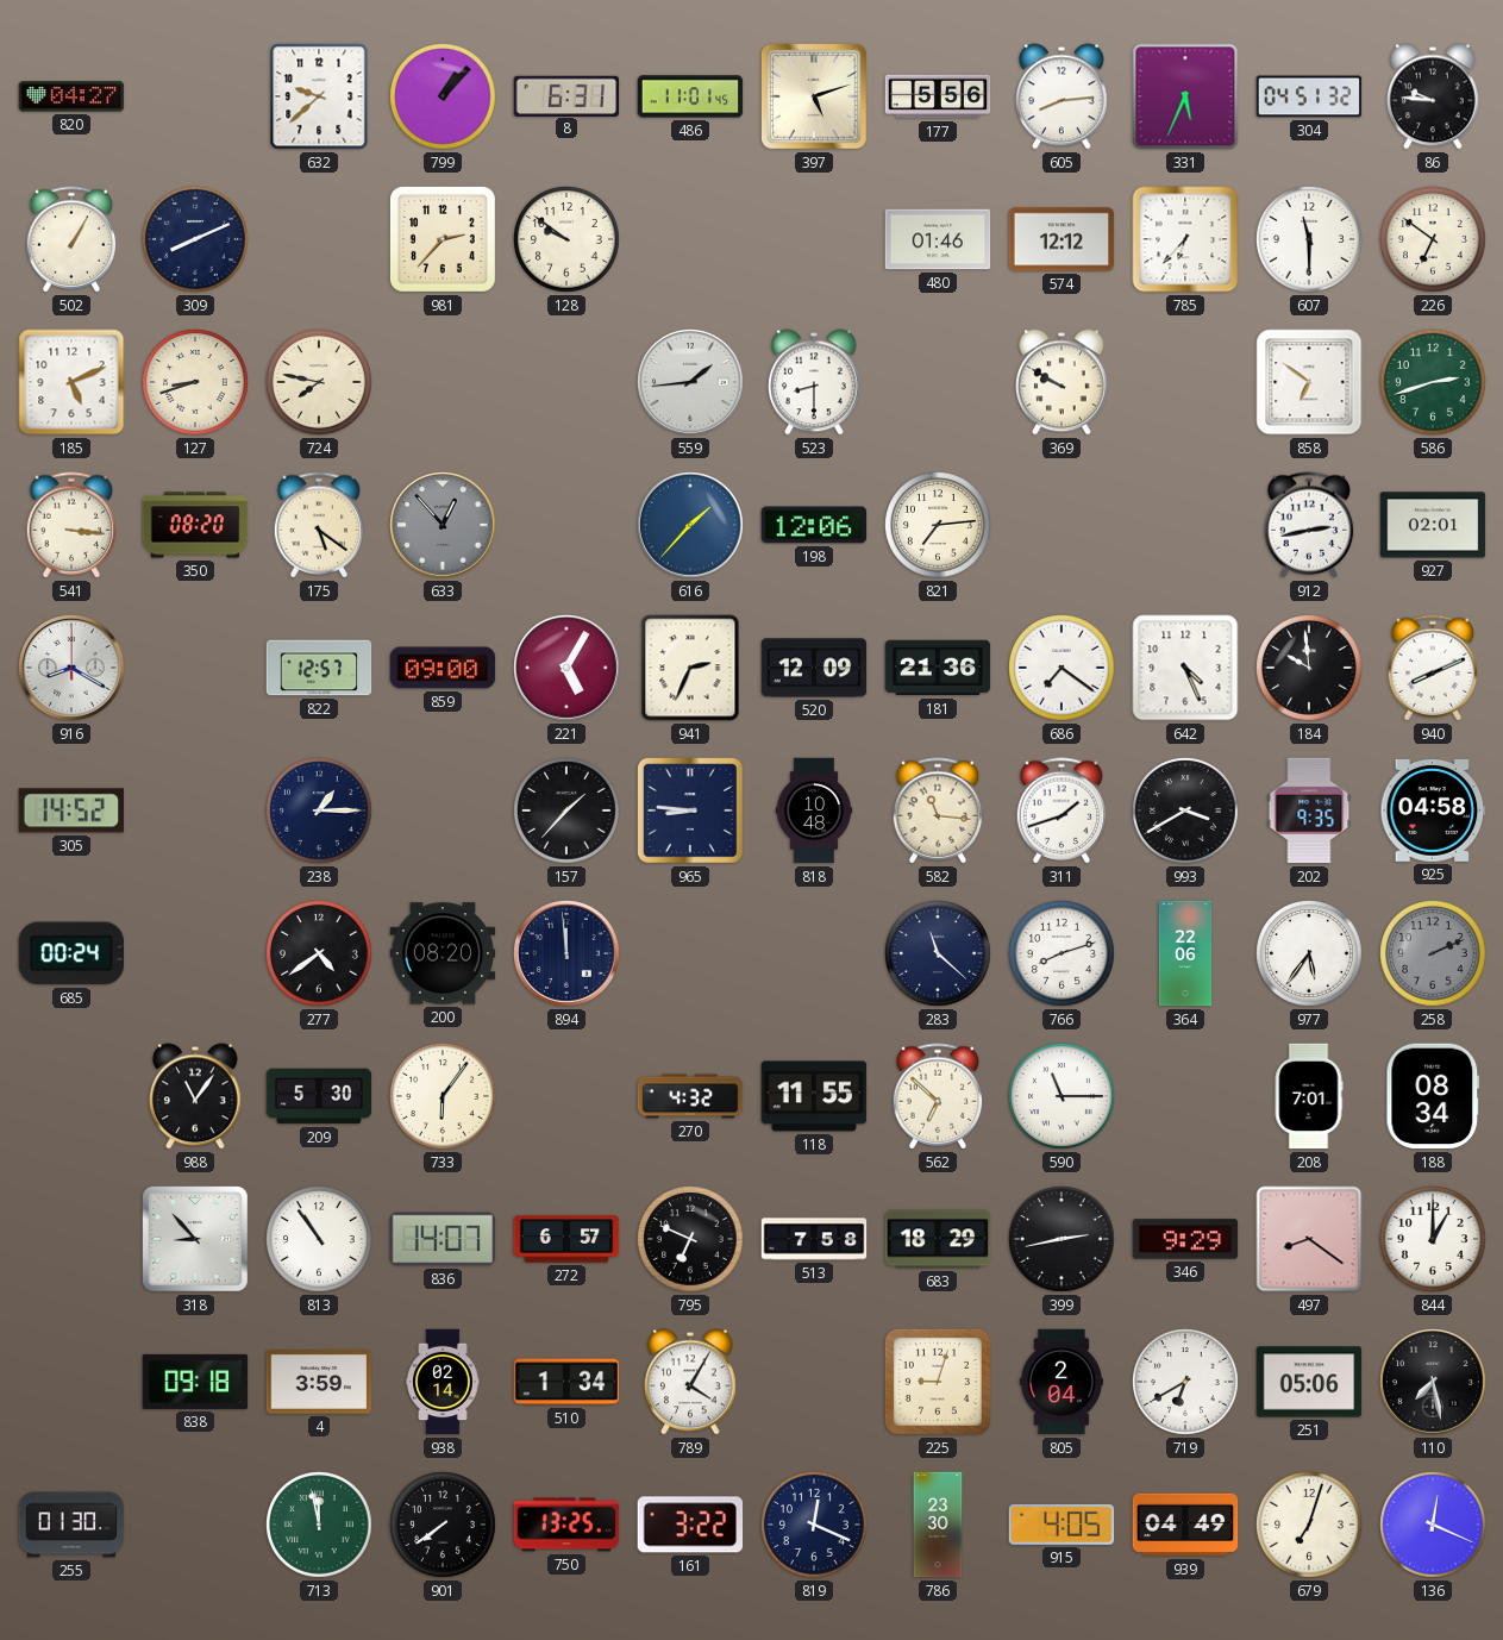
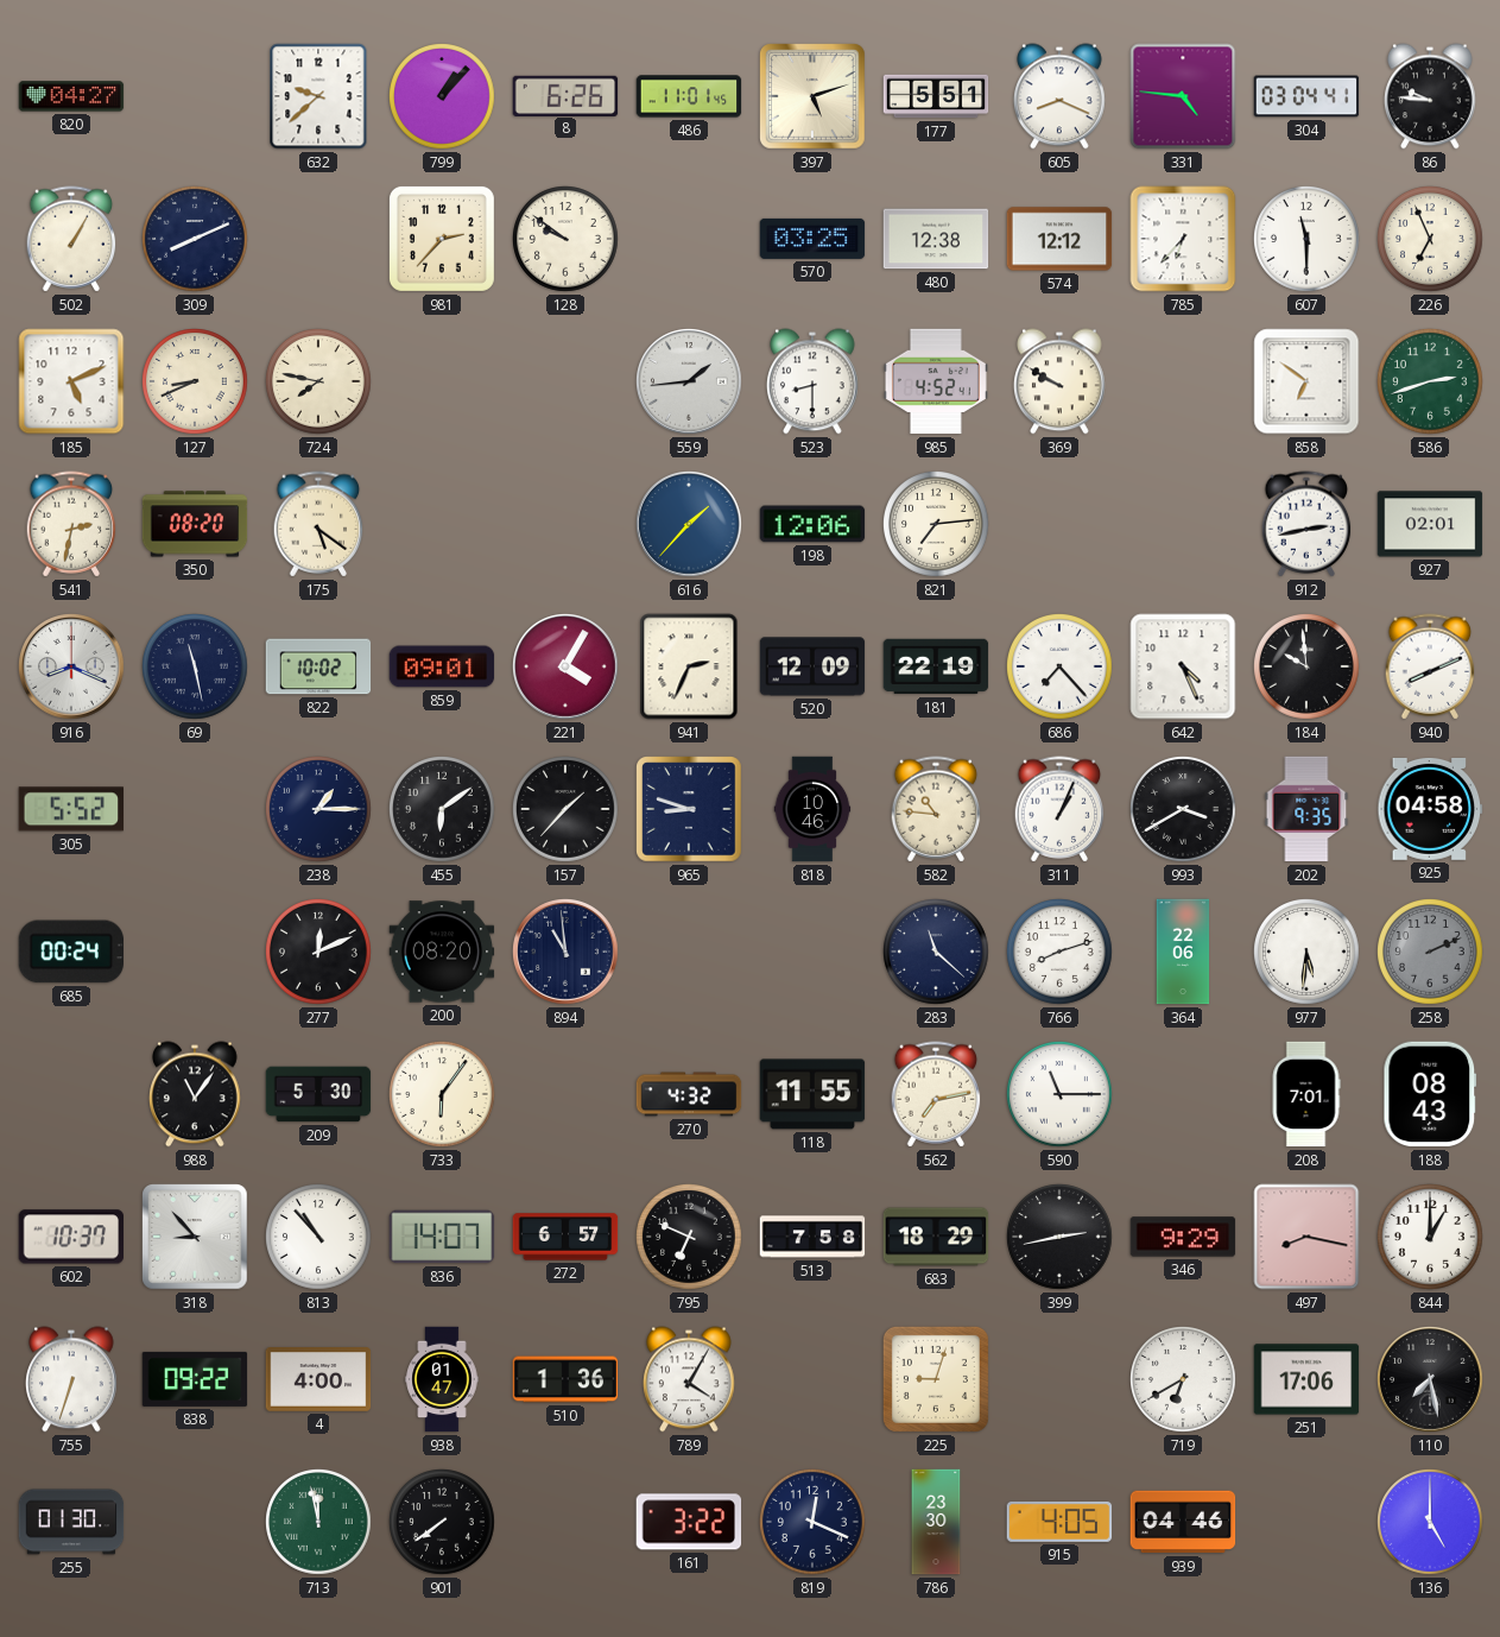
8: 6:31 -> 6:26
177: 5:56 -> 5:51
605: 8:14 -> 8:19
331: 5:34 -> 4:46
304: 04:51 -> 03:04
570: none -> 03:25
480: 01:46 -> 12:38
226: 6:51 -> 6:56
127: 8:42 -> 8:41
985: none -> 4:52
541: 3:16 -> 2:32
633: 12:53 -> none
916: 8:20 -> 8:19
69: none -> 11:28
822: 12:57 -> 10:02
859: 09:00 -> 09:01
221: 5:05 -> 4:05
181: 21:36 -> 22:19
686: 7:21 -> 7:23
305: 14:52 -> 5:52
455: none -> 6:09
965: 8:46 -> 8:48
818: 10:48 -> 10:46
582: 11:16 -> 10:46
311: 1:42 -> 1:04
277: 4:39 -> 12:11
894: 11:59 -> 10:59
977: 5:36 -> 5:31
562: 6:52 -> 7:13
188: 08:34 -> 08:43
602: none -> 10:37
813: 10:54 -> 10:53
497: 8:21 -> 8:17
755: none -> 6:33
838: 09:18 -> 09:22
4: 3:59 -> 4:00
938: 02:14 -> 01:47
510: 1:34 -> 1:36
805: 2:04 -> none
251: 05:06 -> 17:06
750: 13:25 -> none
939: 04:49 -> 04:46
679: 7:03 -> none
136: 12:19 -> 5:00
